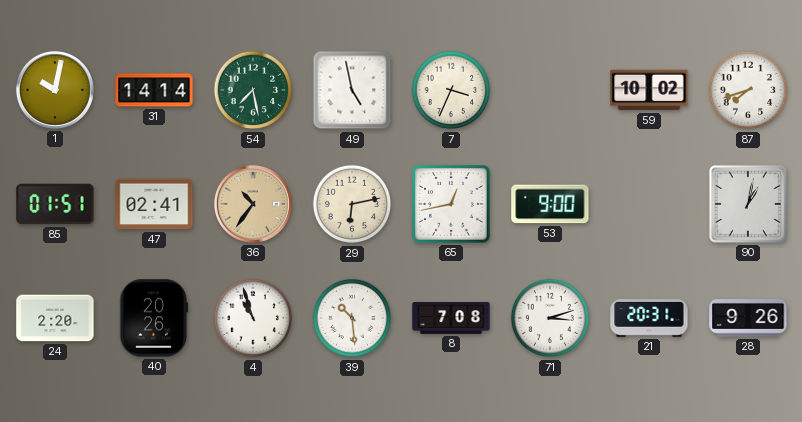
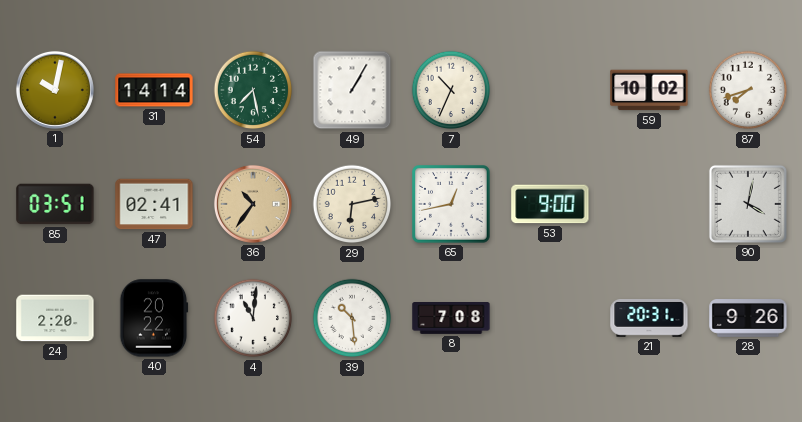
49: 4:58 -> 1:05
7: 3:34 -> 10:34
85: 01:51 -> 03:51
90: 1:02 -> 4:02
40: 20:26 -> 20:22
4: 10:57 -> 11:01
71: 3:12 -> none
